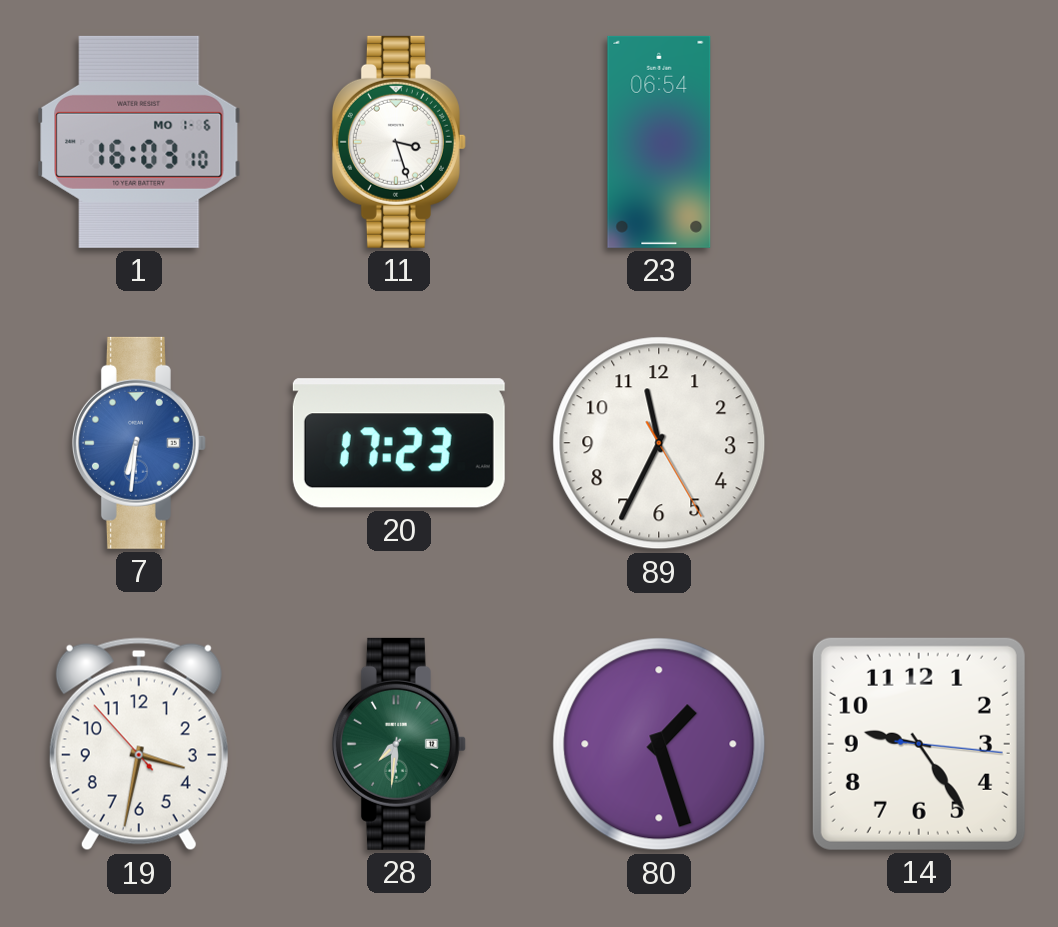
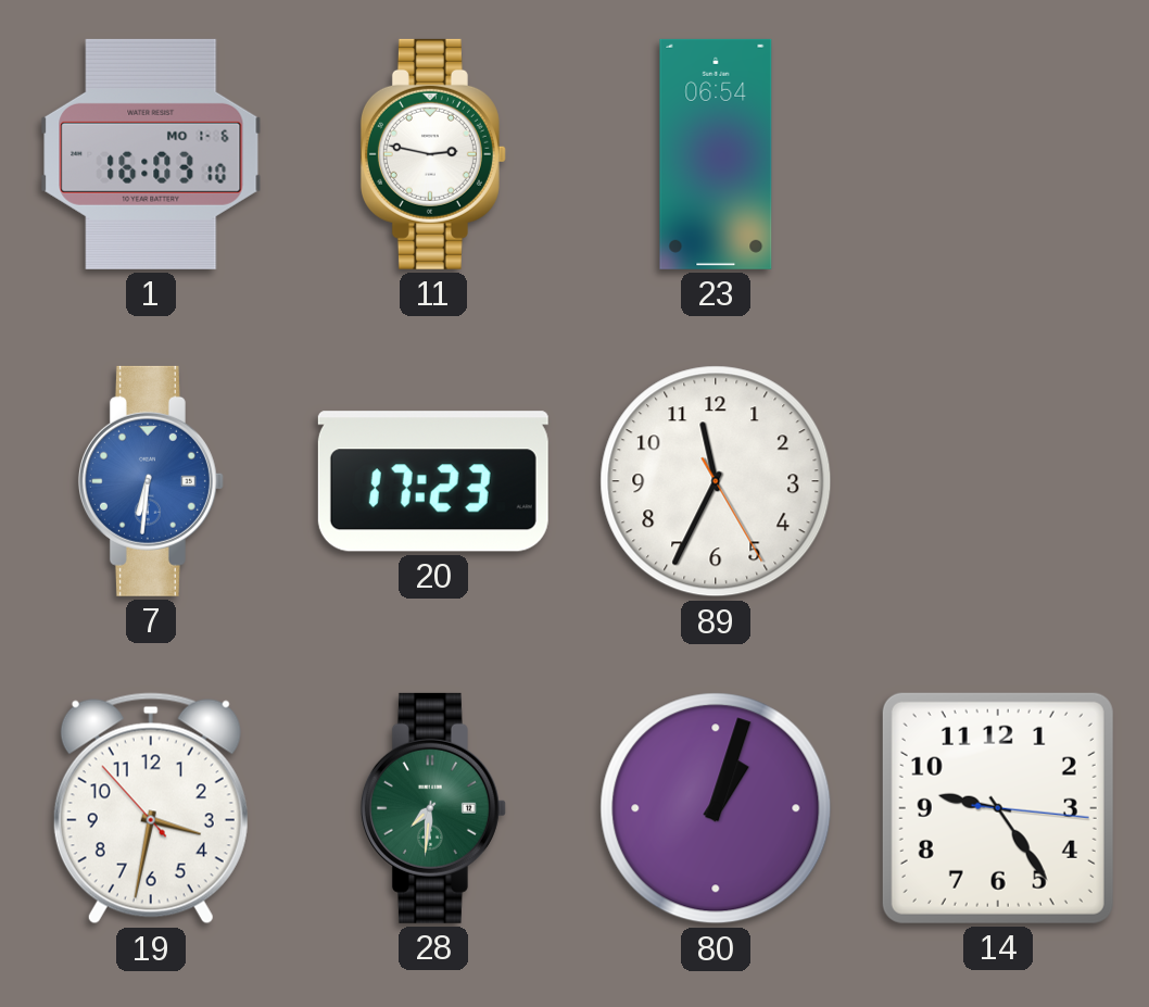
11: 3:27 -> 2:47
80: 1:27 -> 1:03
